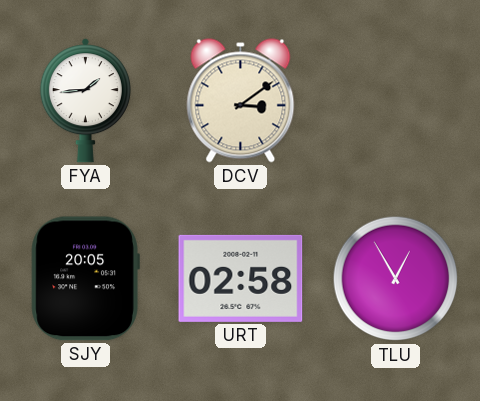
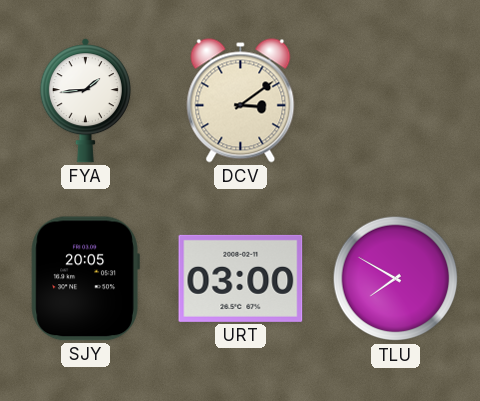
URT: 02:58 -> 03:00
TLU: 12:55 -> 7:50
